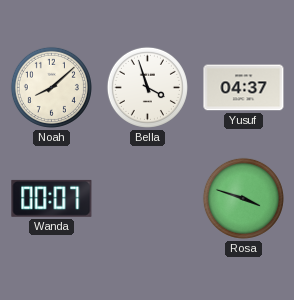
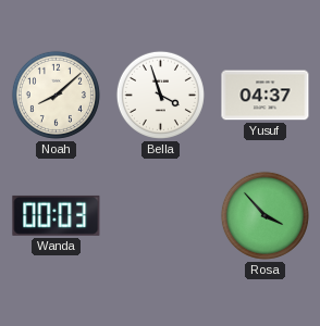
Wanda: 00:07 -> 00:03
Rosa: 3:48 -> 3:53
